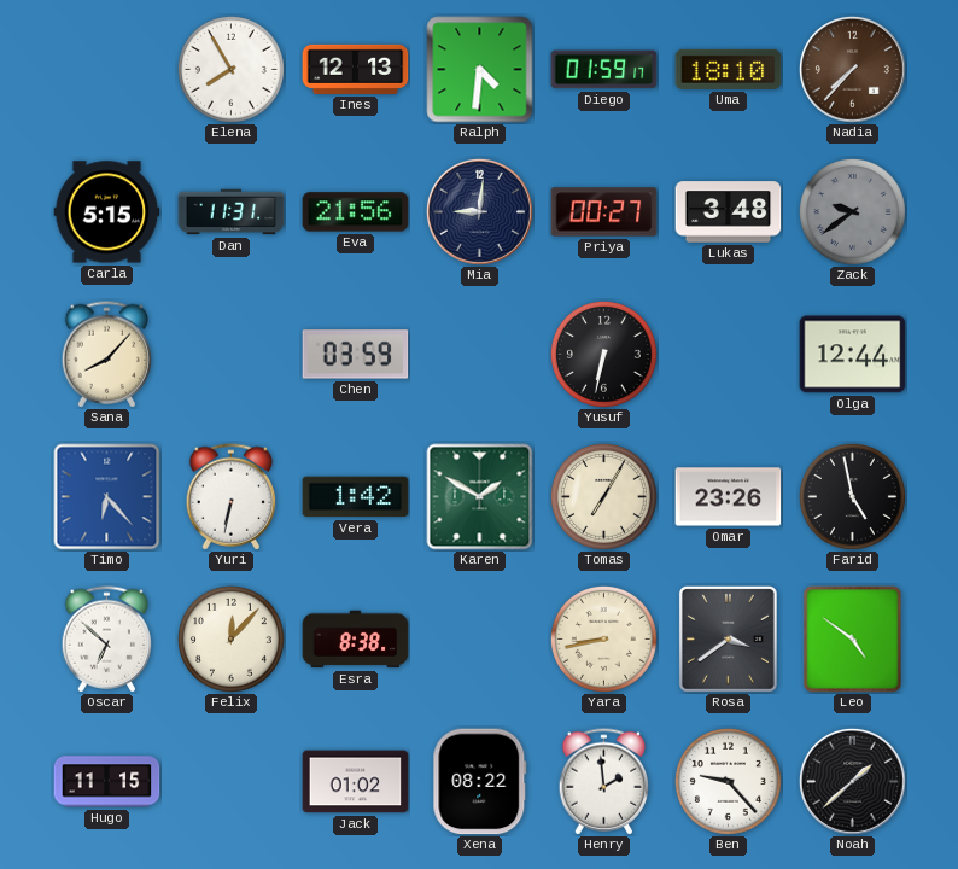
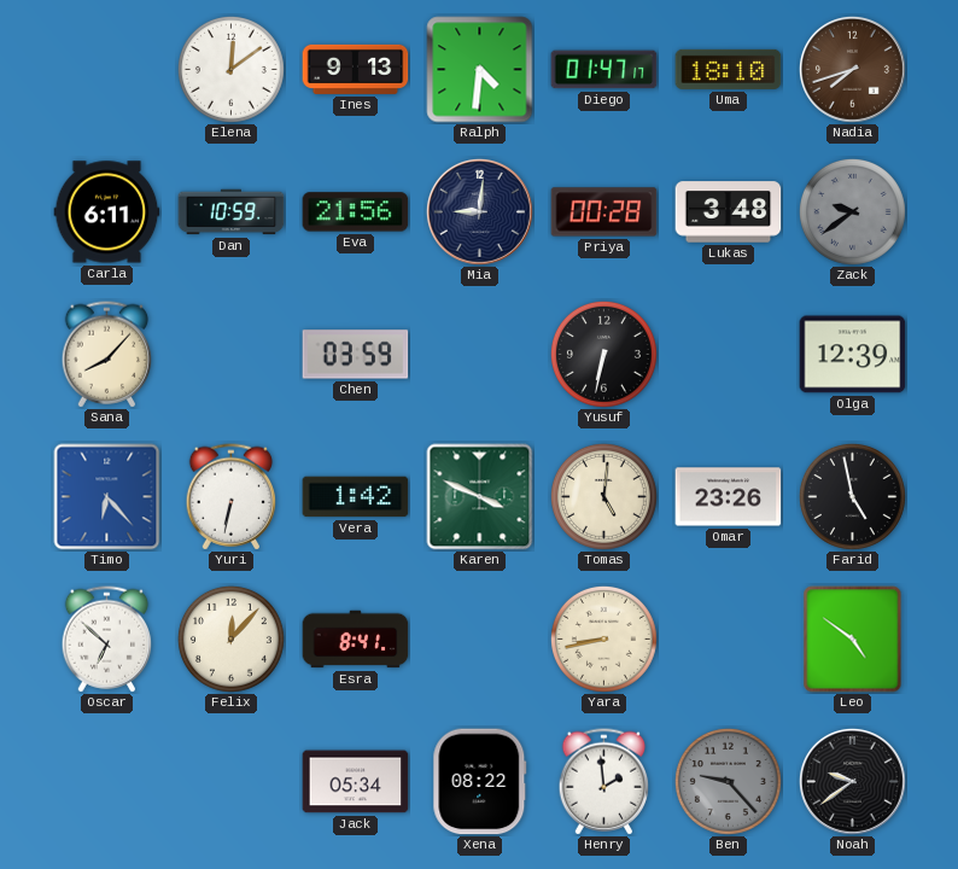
Elena: 7:55 -> 12:09
Ines: 12:13 -> 9:13
Diego: 01:59 -> 01:47
Nadia: 7:37 -> 7:42
Carla: 5:15 -> 6:11
Dan: 11:31 -> 10:59
Priya: 00:27 -> 00:28
Olga: 12:44 -> 12:39
Karen: 1:50 -> 3:49
Tomas: 7:05 -> 5:01
Esra: 8:38 -> 8:41
Rosa: 3:39 -> none
Hugo: 11:15 -> none
Jack: 01:02 -> 05:34
Ben dial: white -> grey
Noah: 1:38 -> 9:39
